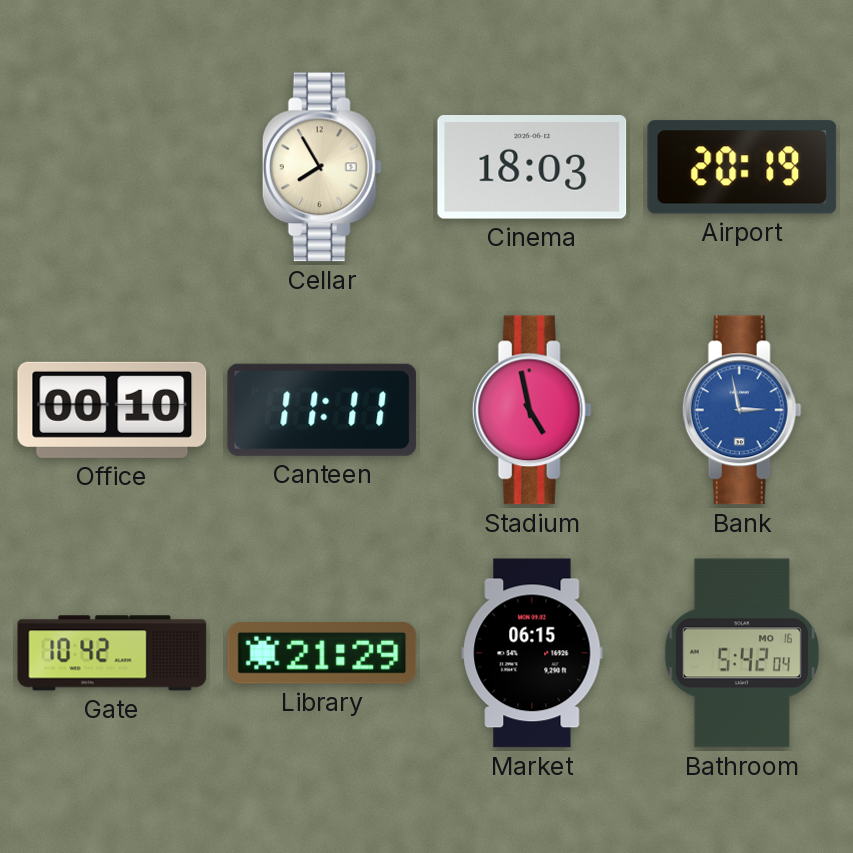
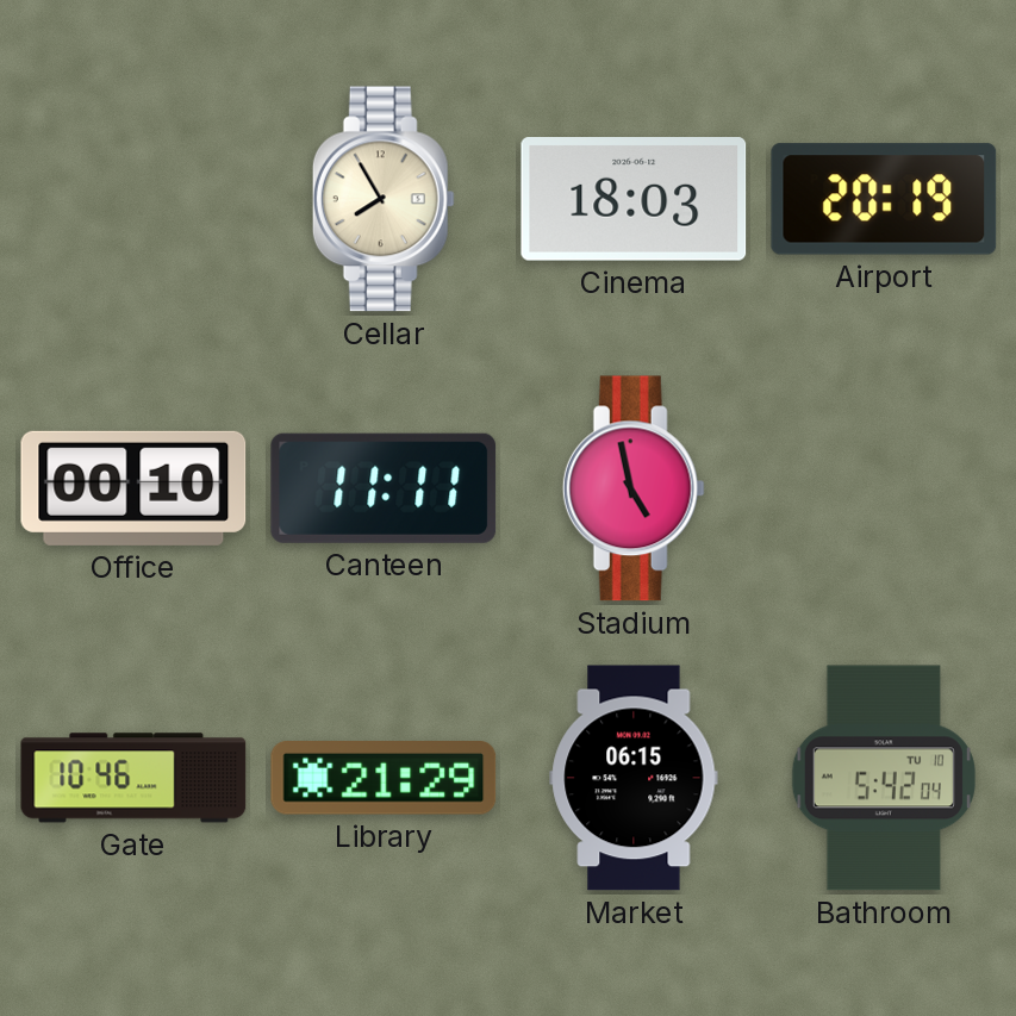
Bank: 2:58 -> none
Gate: 10:42 -> 10:46
Bathroom date: MO 16 -> TU 10
